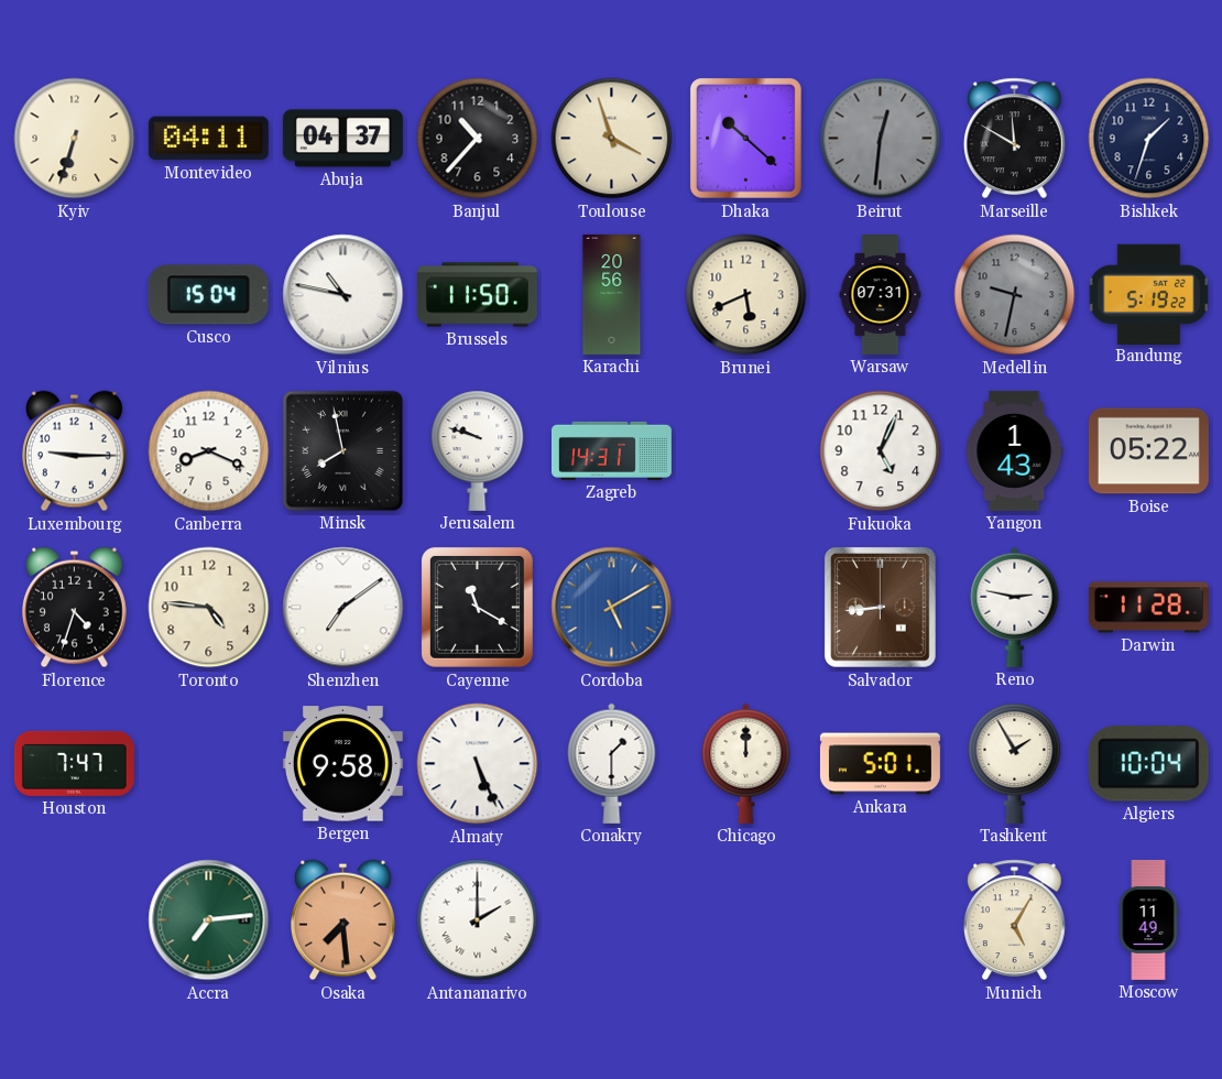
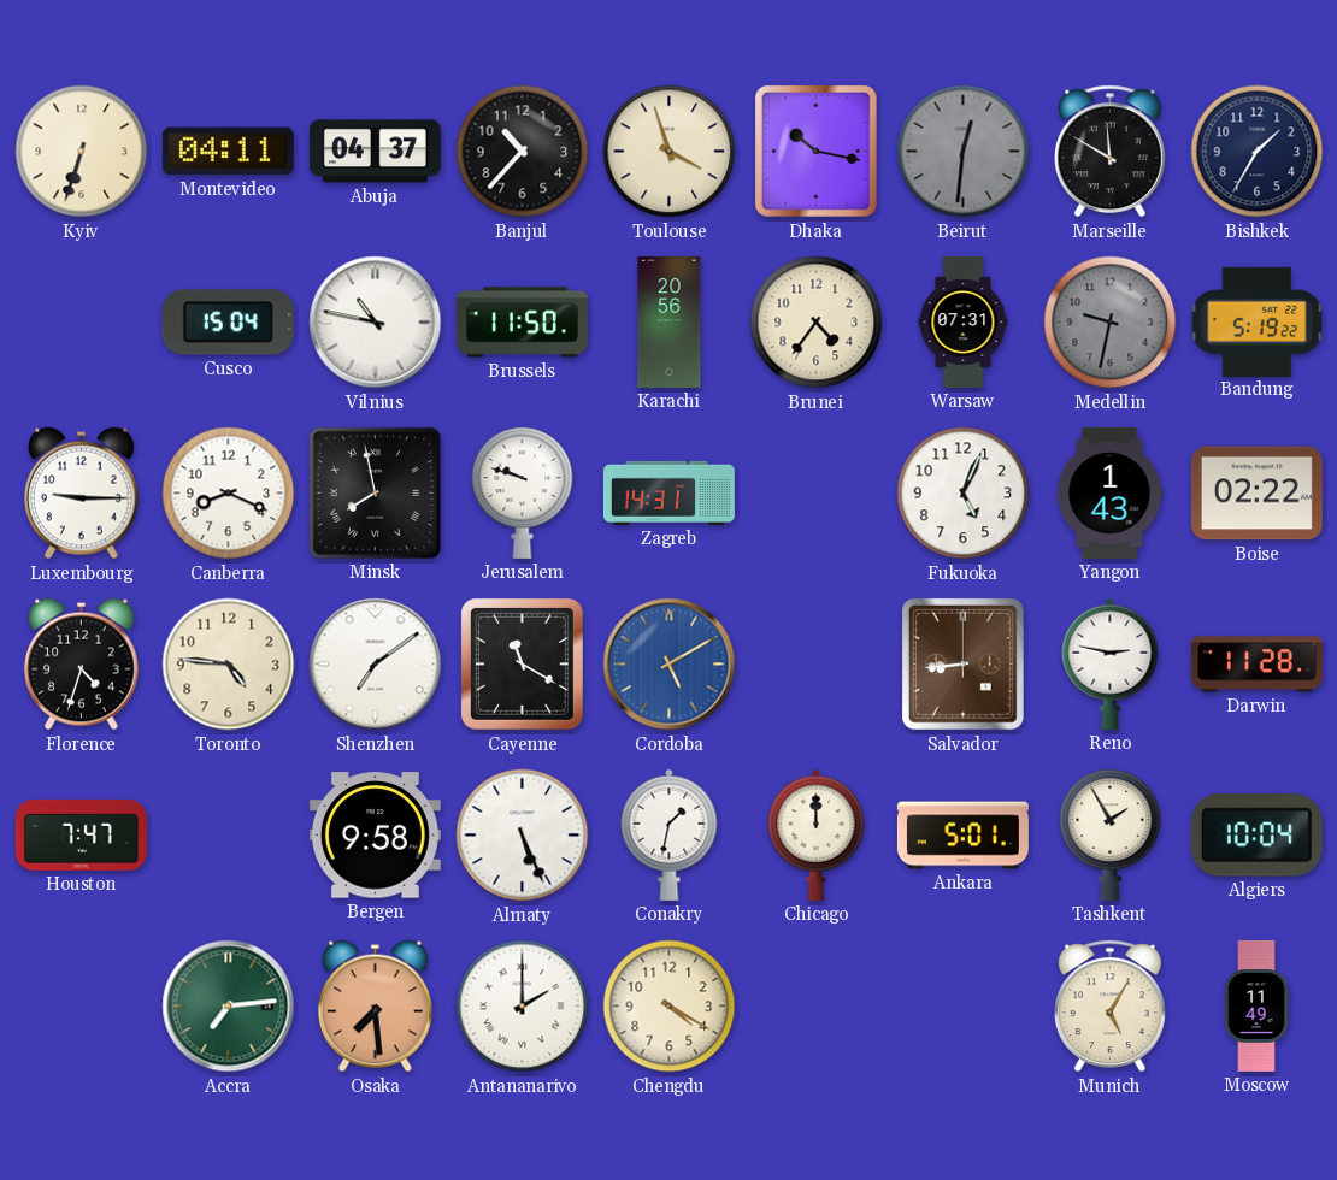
Dhaka: 10:22 -> 10:17
Bishkek: 1:33 -> 1:35
Brunei: 5:41 -> 4:36
Boise: 05:22 -> 02:22
Conakry: 1:30 -> 1:32
Chengdu: none -> 4:20
